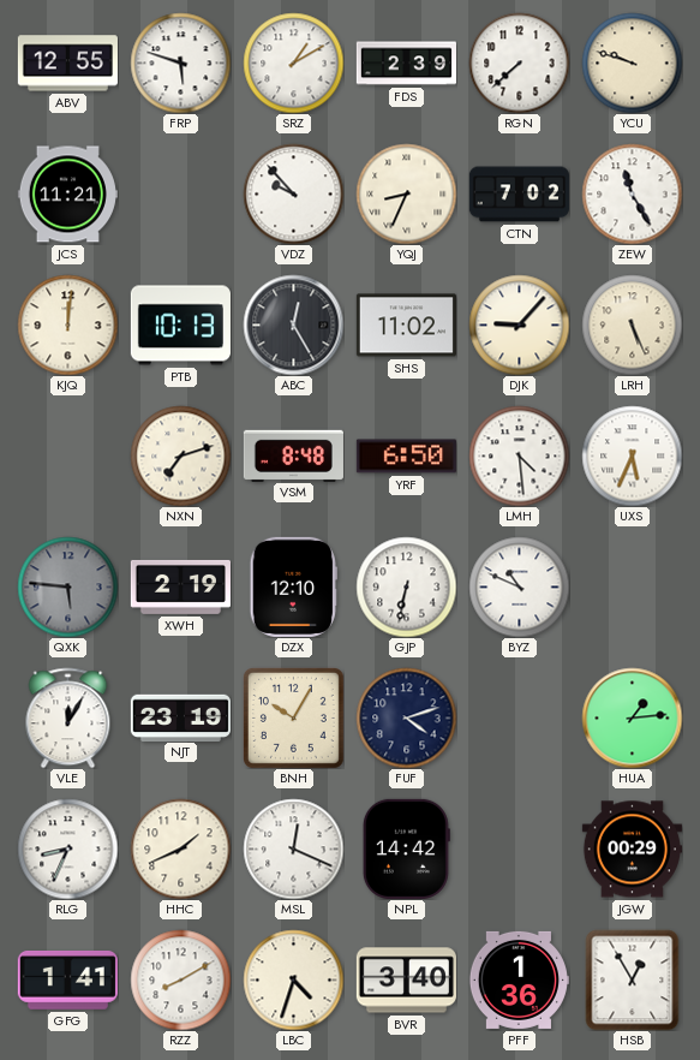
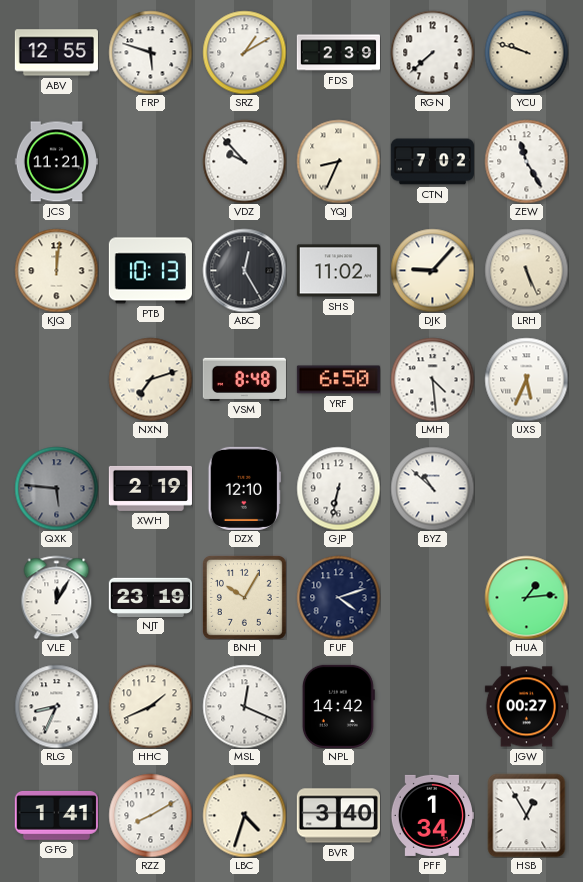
BYZ: 10:49 -> 10:52
JGW: 00:29 -> 00:27
PFF: 1:36 -> 1:34
